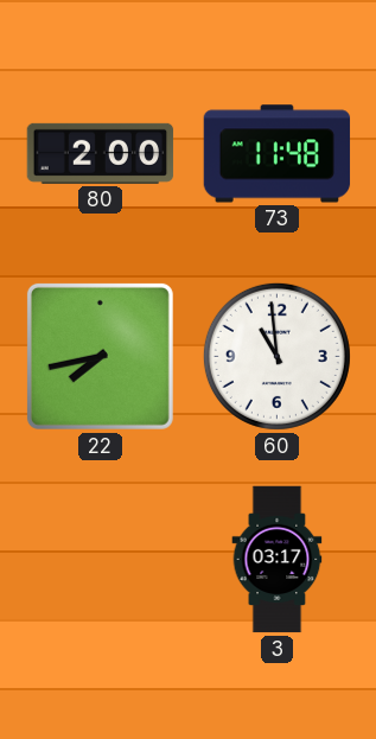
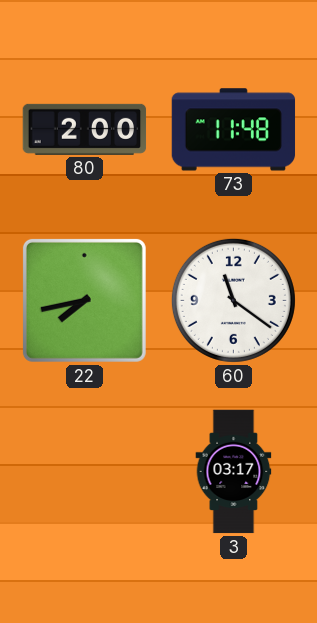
60: 10:59 -> 11:21
